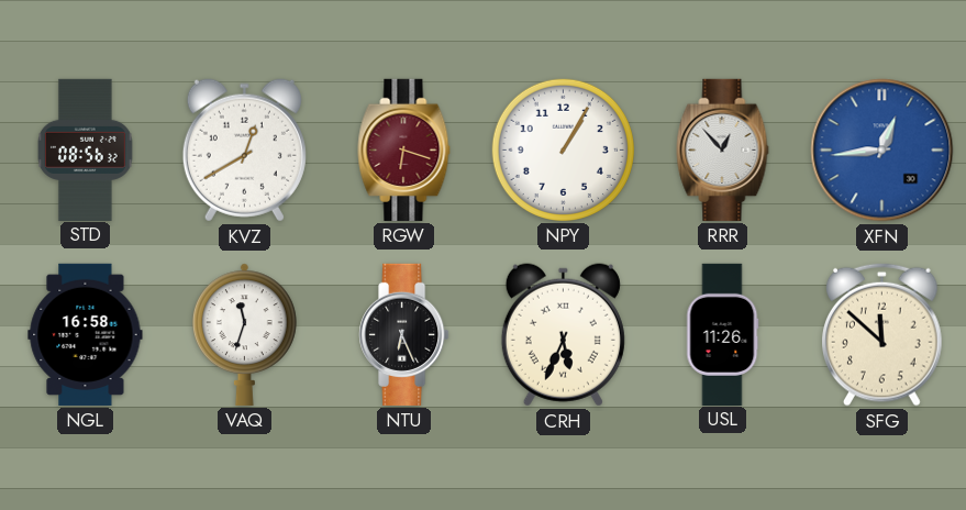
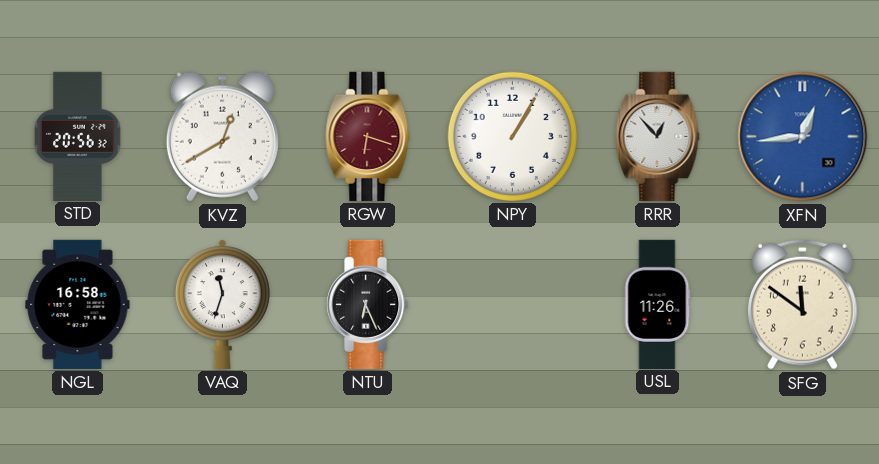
STD: 08:56 -> 20:56
CRH: 5:34 -> none
SFG: 11:52 -> 11:51
